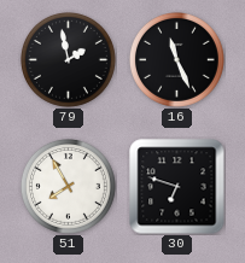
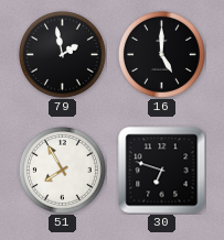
16: 11:26 -> 5:00
